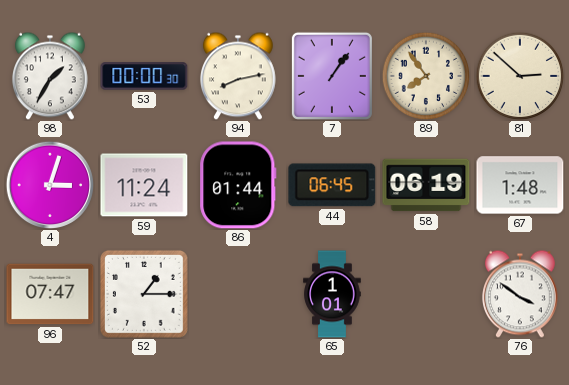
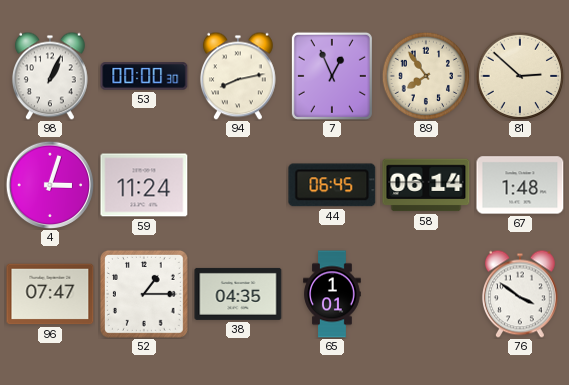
98: 1:35 -> 1:04
7: 1:06 -> 12:56
86: 01:44 -> none
58: 06:19 -> 06:14
38: none -> 04:35
